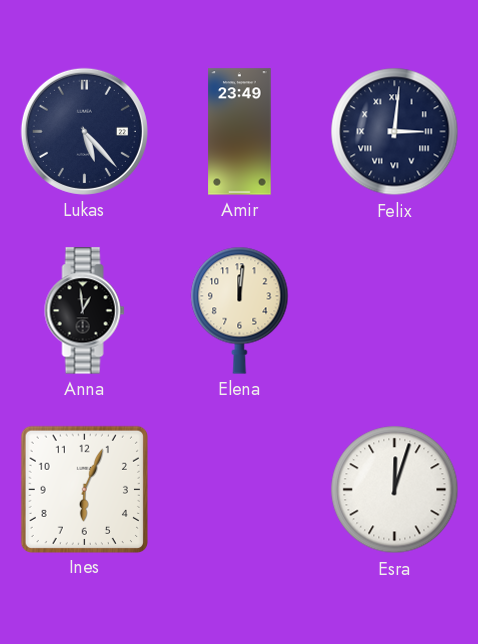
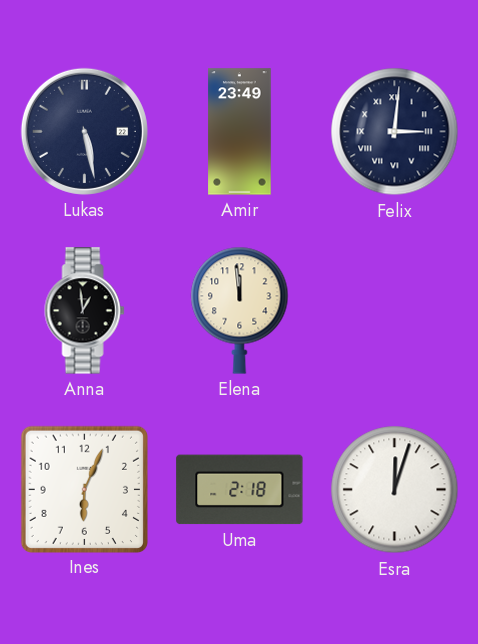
Lukas: 5:23 -> 5:28
Elena: 12:01 -> 11:59
Uma: none -> 2:18
